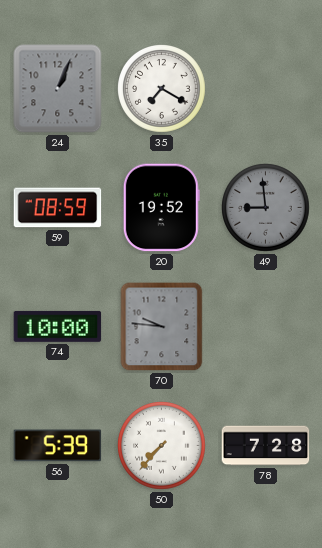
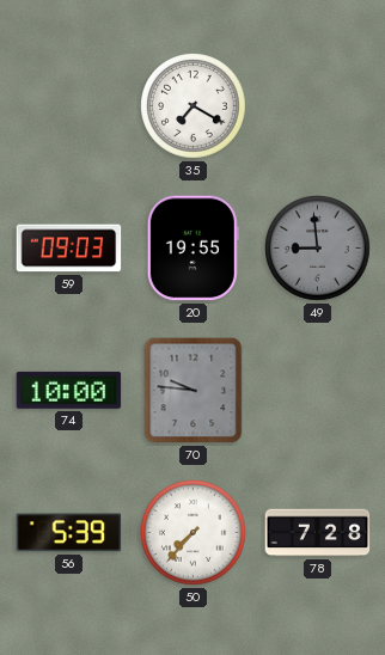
24: 1:04 -> none
59: 08:59 -> 09:03
20: 19:52 -> 19:55
